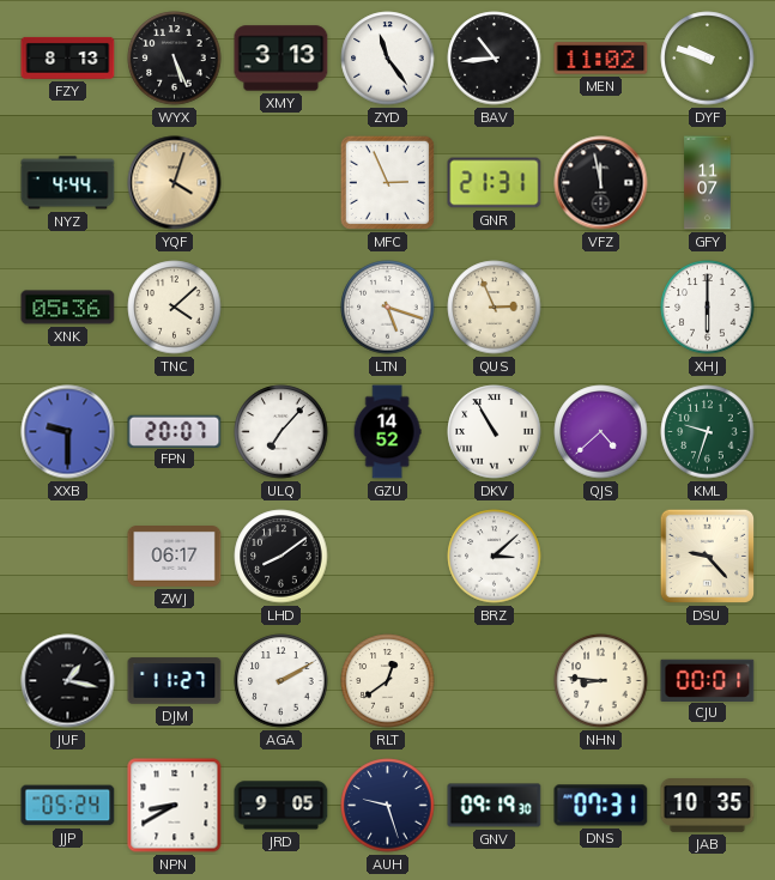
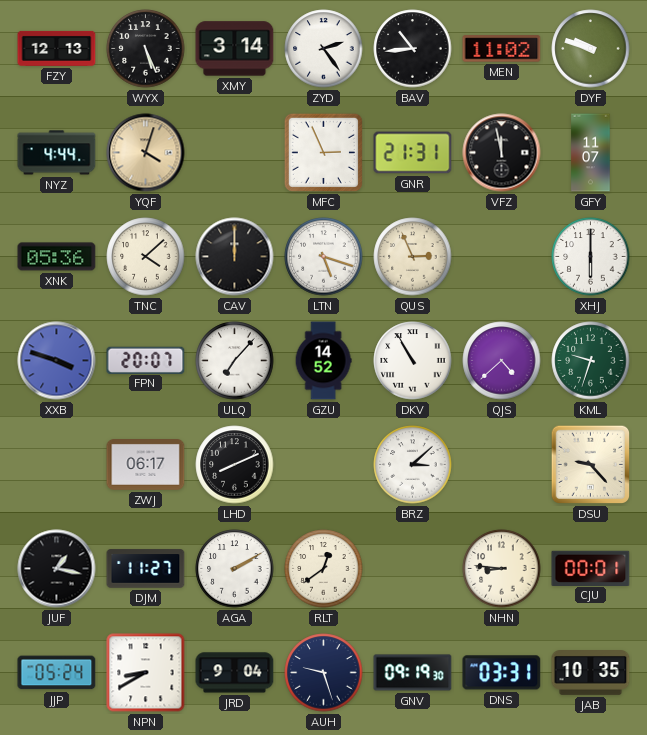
FZY: 8:13 -> 12:13
XMY: 3:13 -> 3:14
ZYD: 11:24 -> 2:24
CAV: none -> 12:00
XXB: 9:30 -> 3:48
LHD: 8:09 -> 8:11
JRD: 9:05 -> 9:04
DNS: 07:31 -> 03:31
